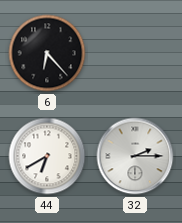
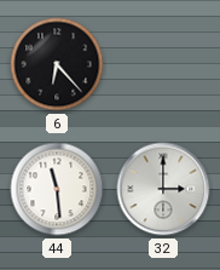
44: 6:40 -> 11:29
32: 2:15 -> 3:00
